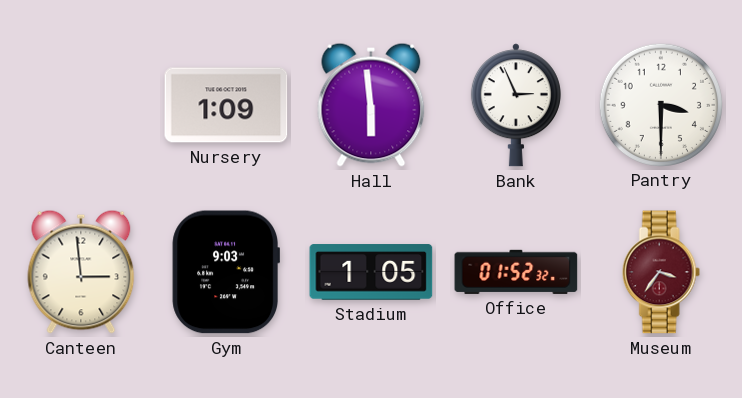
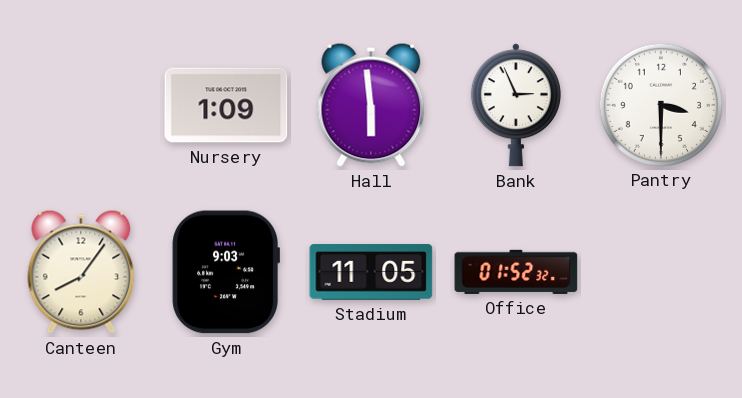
Canteen: 2:59 -> 8:06
Stadium: 1:05 -> 11:05
Museum: 3:36 -> none
